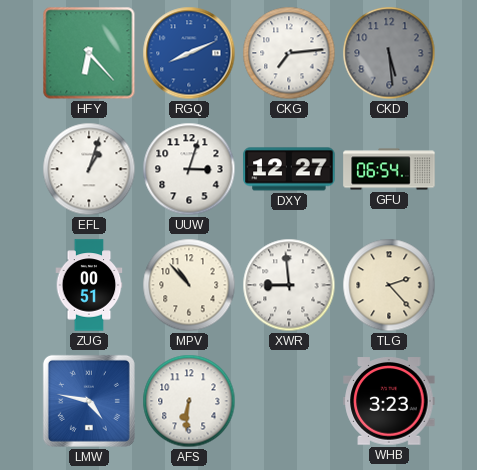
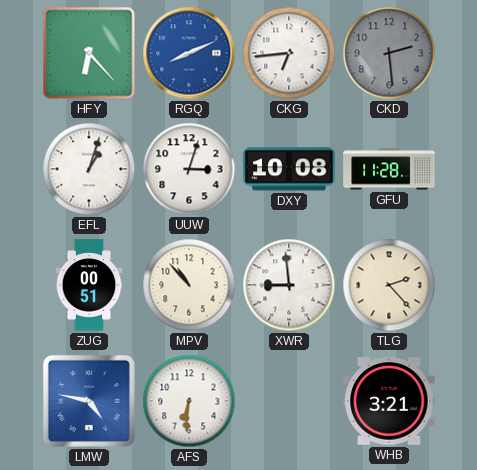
CKG: 7:14 -> 6:44
CKD: 5:29 -> 2:29
DXY: 12:27 -> 10:08
GFU: 06:54 -> 11:28
WHB: 3:23 -> 3:21
